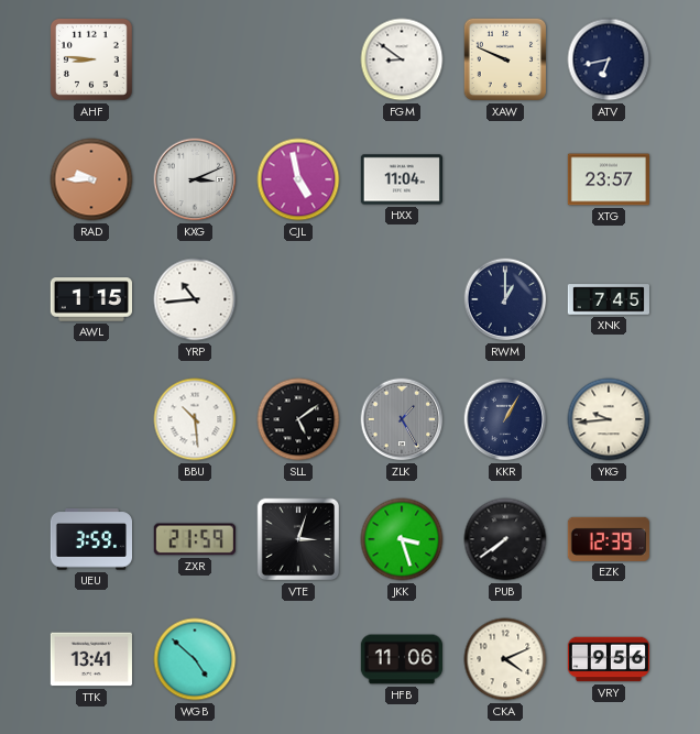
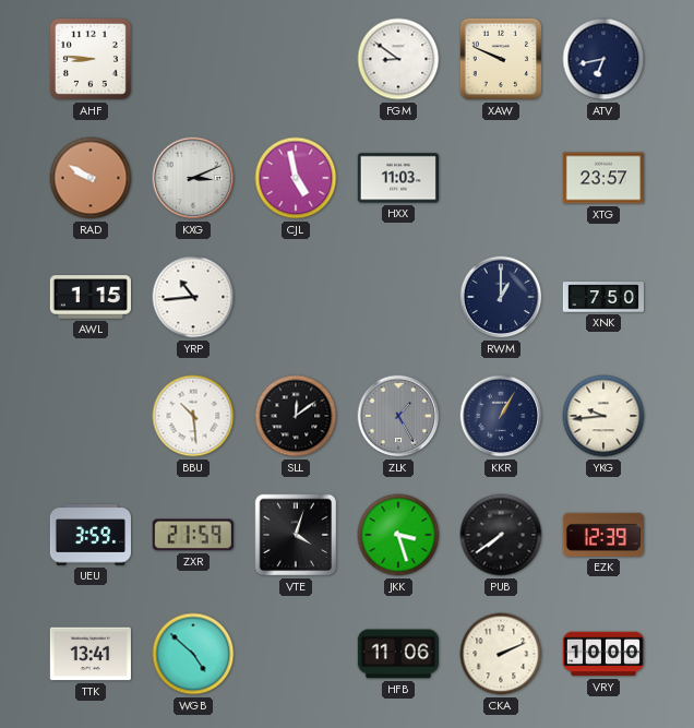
RAD: 9:45 -> 9:50
HXX: 11:04 -> 11:03
XNK: 7:45 -> 7:50
SLL: 5:09 -> 12:09
VTE: 3:03 -> 4:03
CKA: 4:11 -> 2:11
VRY: 9:56 -> 10:00
